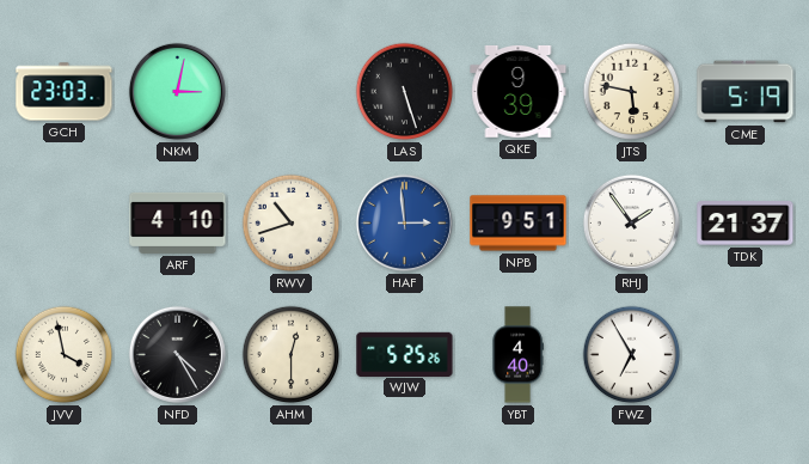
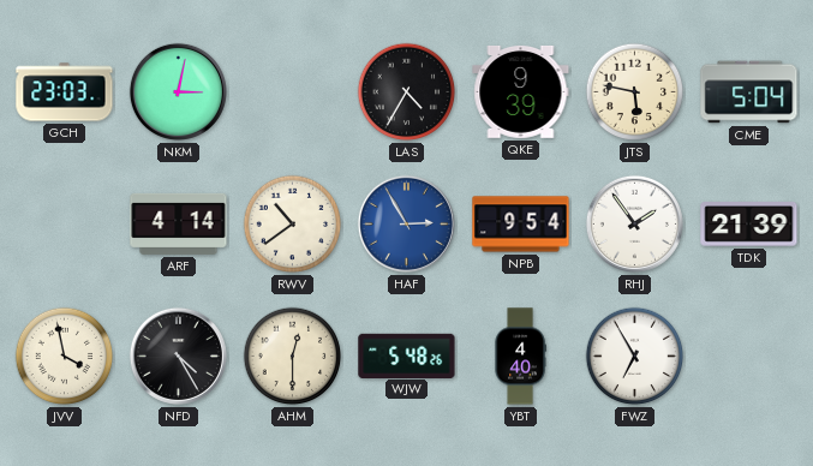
LAS: 5:27 -> 4:35
CME: 5:19 -> 5:04
ARF: 4:10 -> 4:14
RWV: 10:42 -> 10:39
HAF: 2:59 -> 2:55
NPB: 9:51 -> 9:54
TDK: 21:37 -> 21:39
WJW: 5:25 -> 5:48
